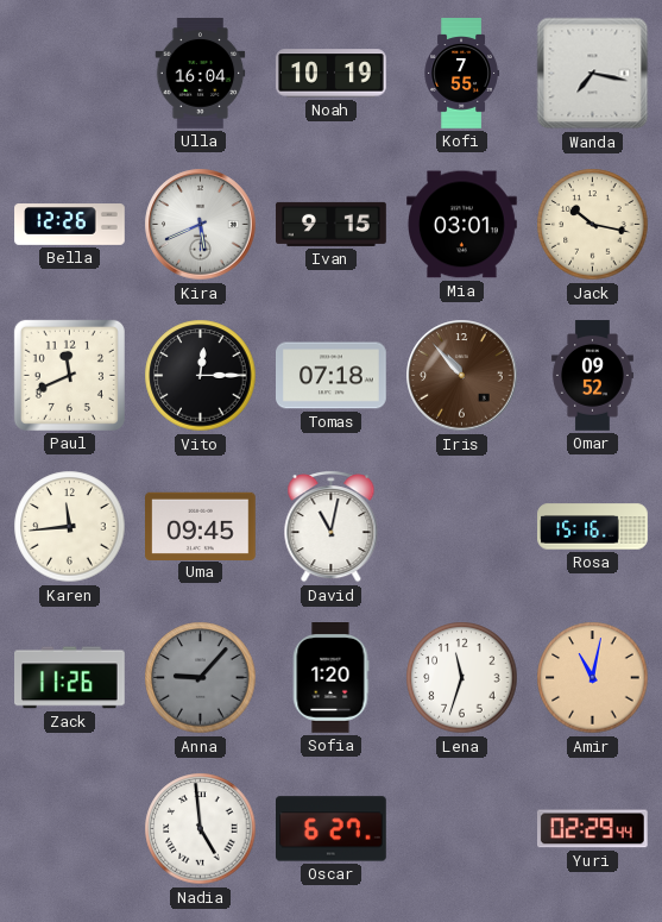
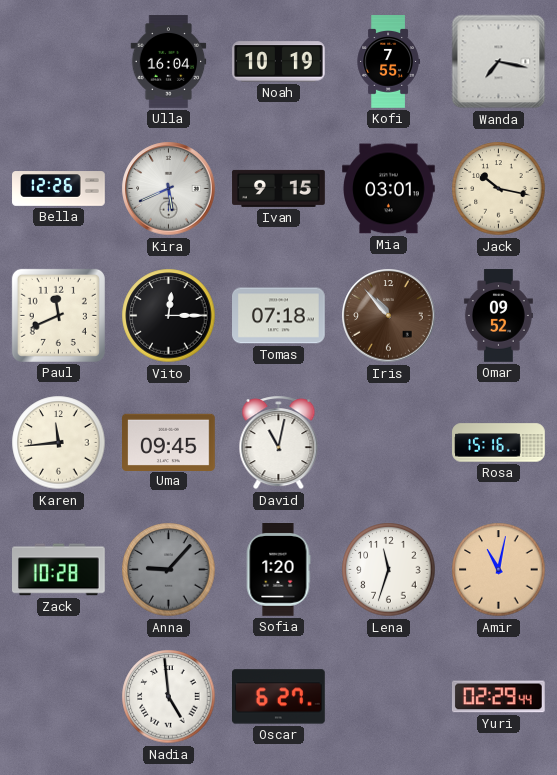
Zack: 11:26 -> 10:28
